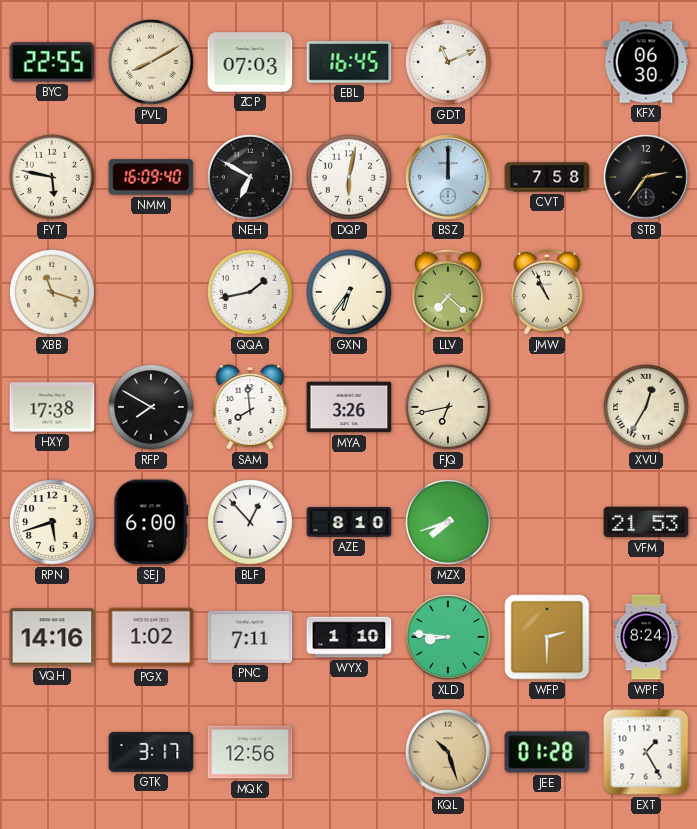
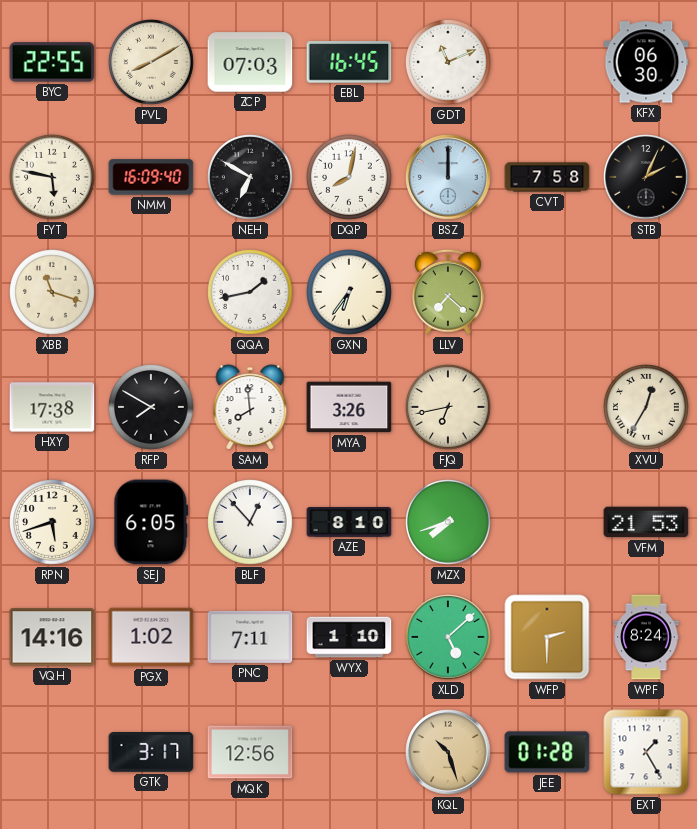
DQP: 6:02 -> 8:02
STB: 2:36 -> 2:04
JMW: 10:56 -> none
SEJ: 6:00 -> 6:05
XLD: 8:46 -> 5:08
